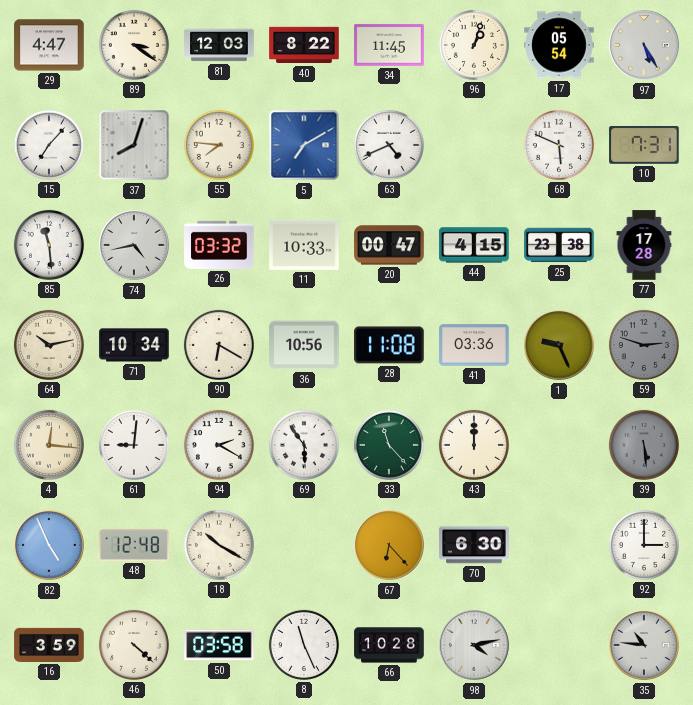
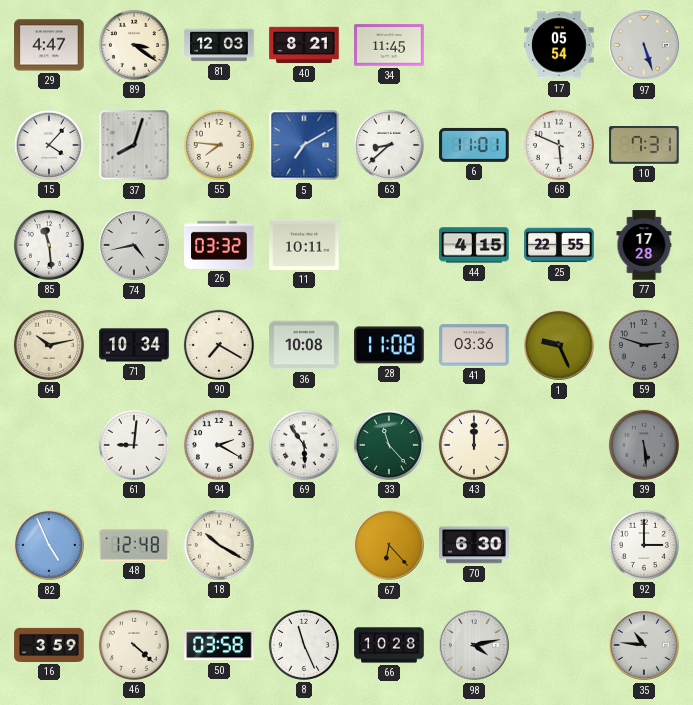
40: 8:22 -> 8:21
96: 1:03 -> none
97: 5:25 -> 5:27
15: 7:07 -> 4:07
63: 4:41 -> 8:38
6: none -> 11:01
11: 10:33 -> 10:11
20: 00:47 -> none
25: 23:38 -> 22:55
90: 6:20 -> 7:20
36: 10:56 -> 10:08
4: 12:16 -> none
